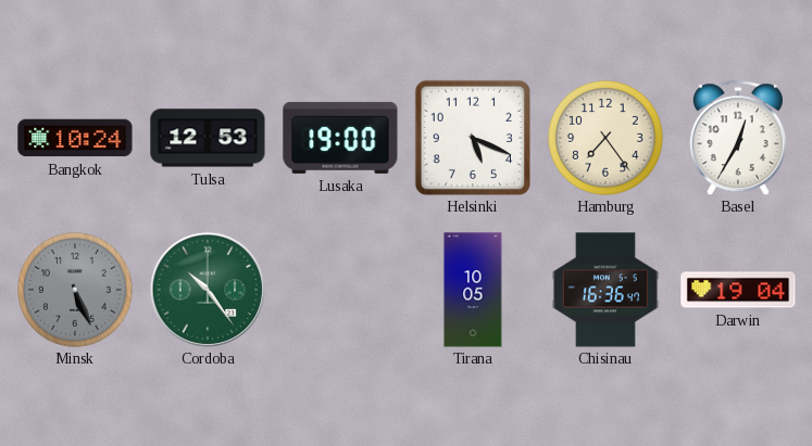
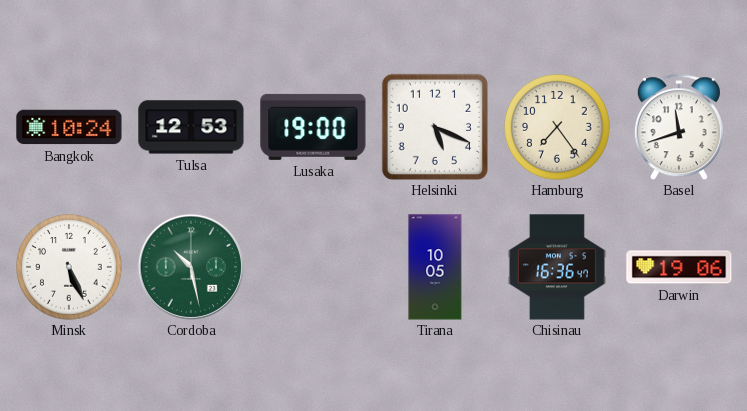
Basel: 12:35 -> 11:42
Minsk dial: grey -> white
Cordoba: 10:24 -> 10:28
Darwin: 19:04 -> 19:06
